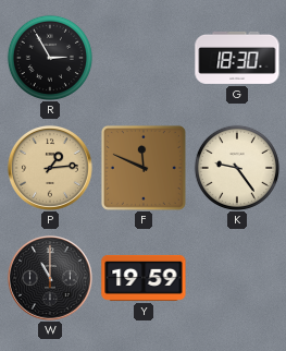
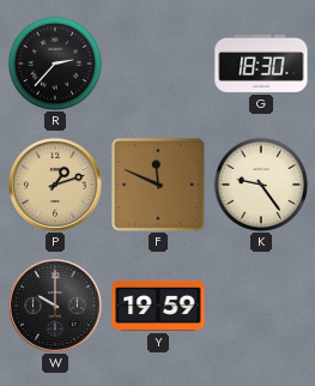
R: 2:55 -> 2:37
P: 1:14 -> 1:12
W: 11:00 -> 10:00
